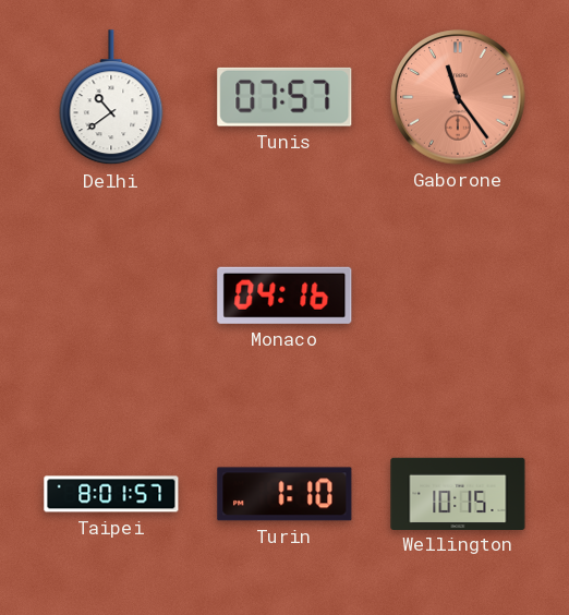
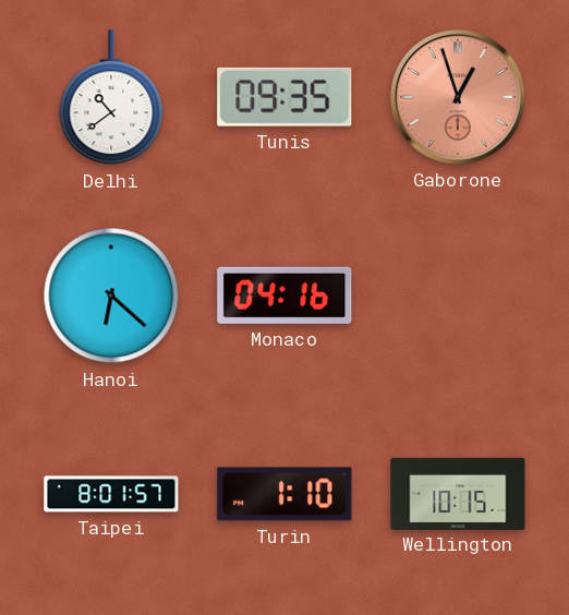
Tunis: 07:57 -> 09:35
Gaborone: 11:24 -> 12:57
Hanoi: none -> 6:22
